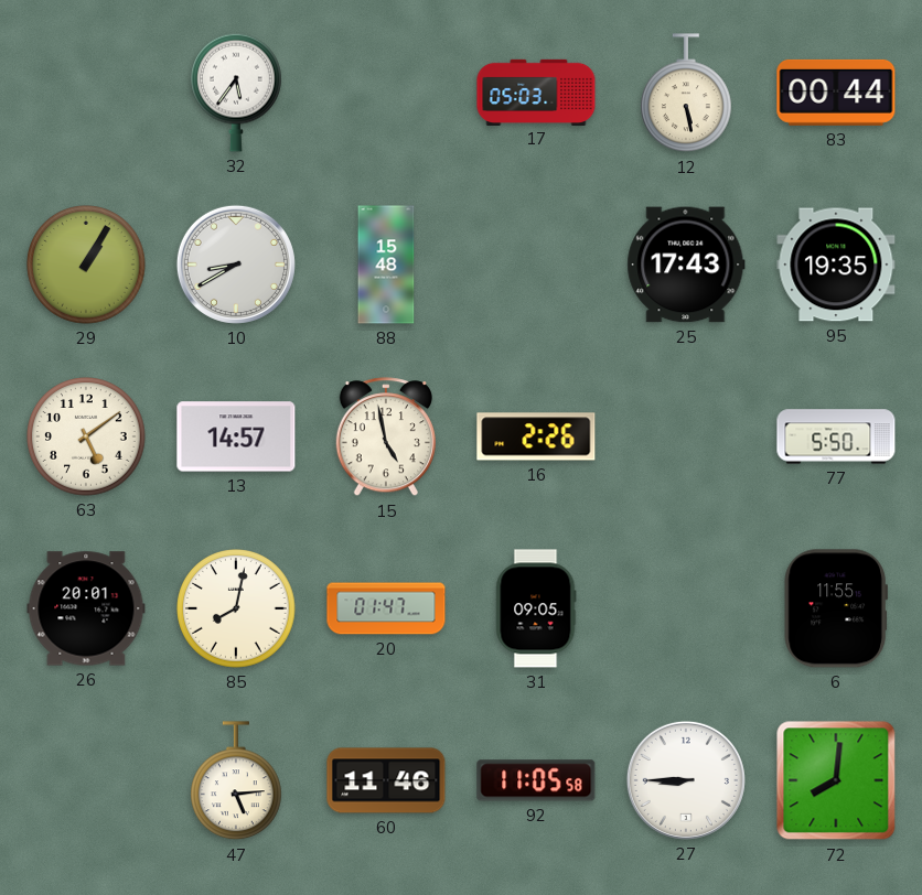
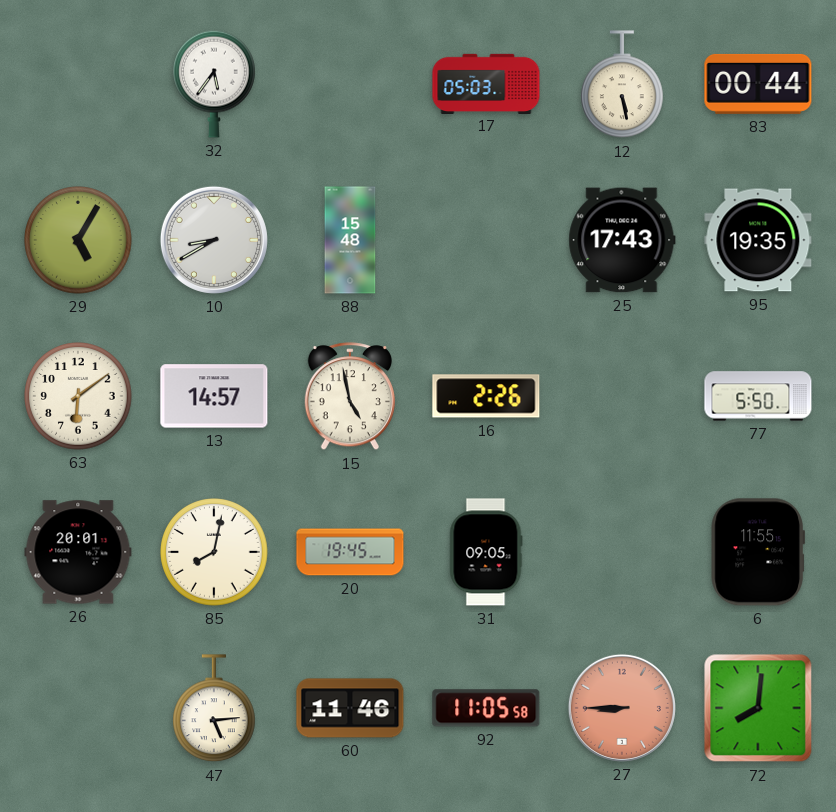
29: 1:05 -> 5:05
63: 5:09 -> 6:09
20: 01:47 -> 19:45
27 dial: white -> salmon
